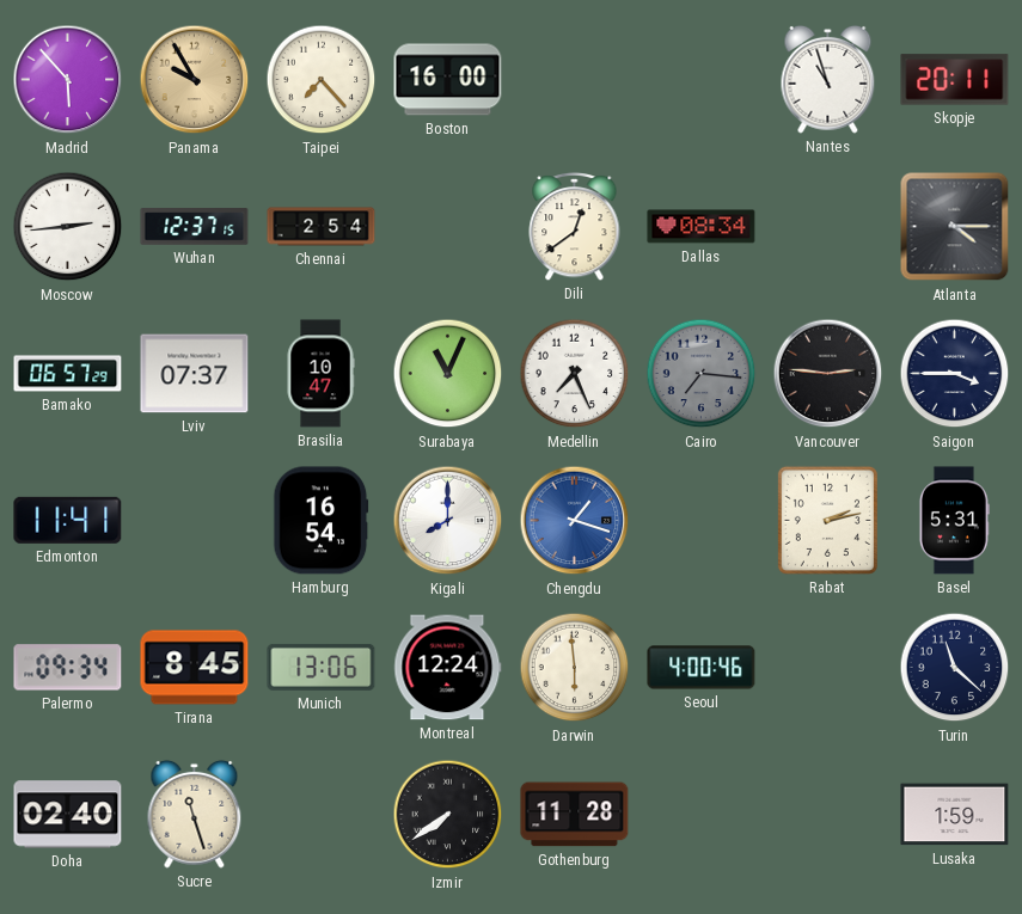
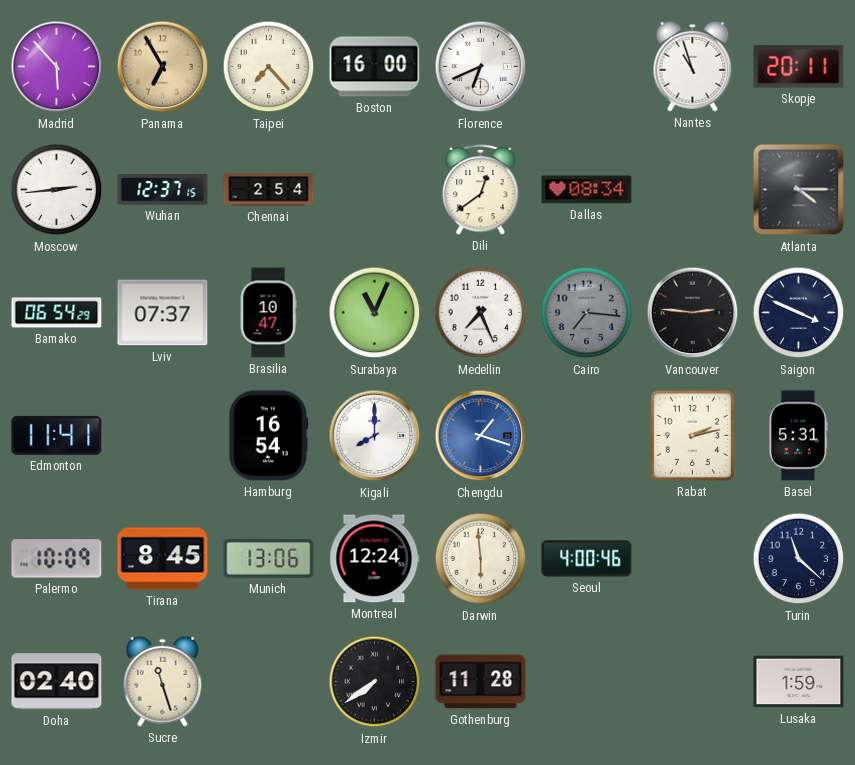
Panama: 9:55 -> 6:55
Florence: none -> 6:41
Bamako: 06:57 -> 06:54
Saigon: 3:45 -> 3:49
Palermo: 09:34 -> 10:09
